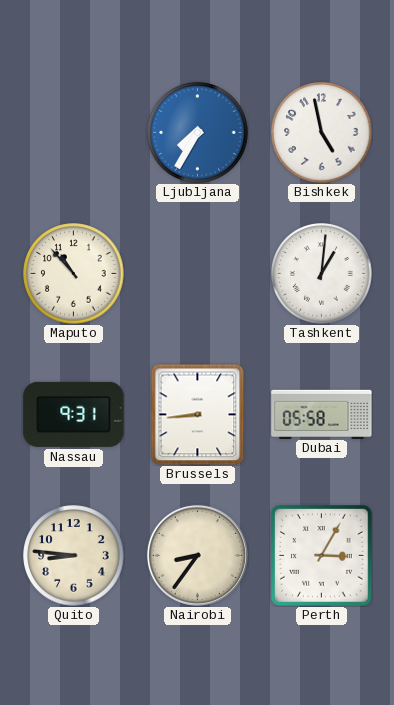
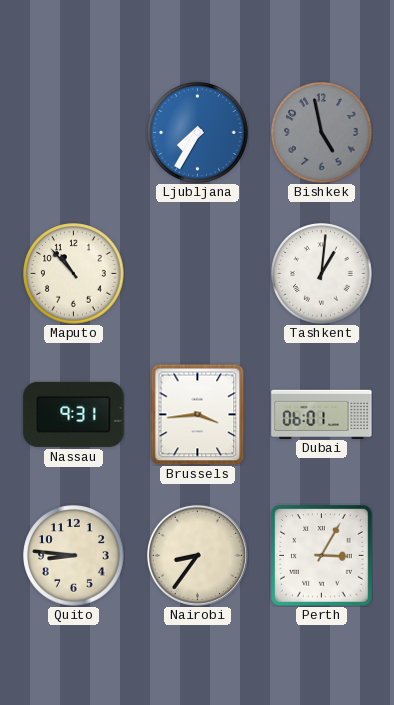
Bishkek dial: white -> grey
Brussels: 8:44 -> 3:44
Dubai: 05:58 -> 06:01
